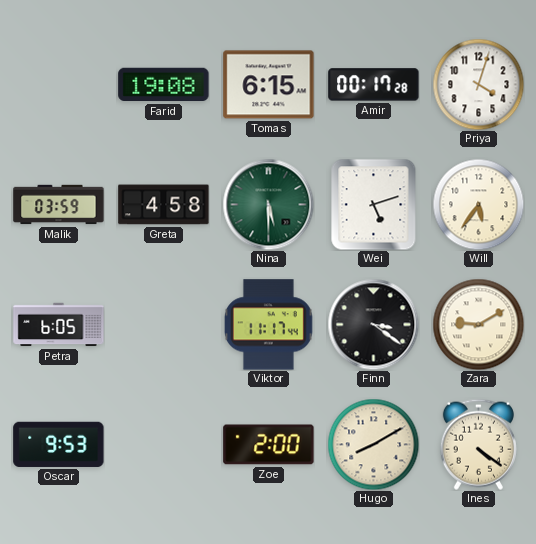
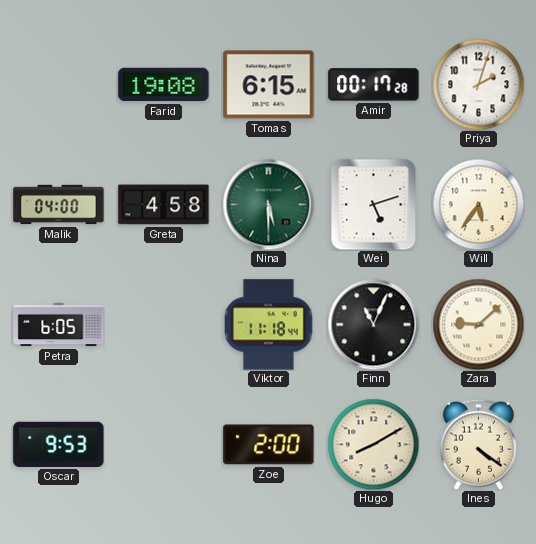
Priya: 4:03 -> 2:03
Malik: 03:59 -> 04:00
Viktor: 11:17 -> 11:18
Finn: 3:21 -> 11:04
Zara: 9:10 -> 9:08
